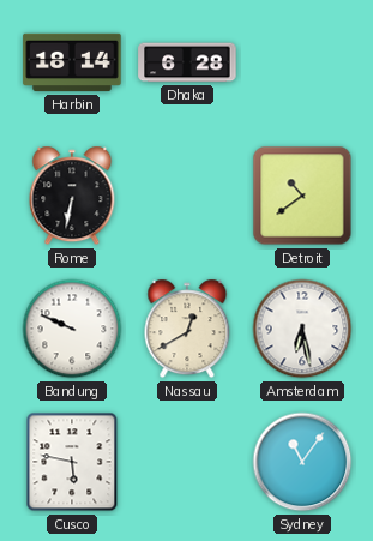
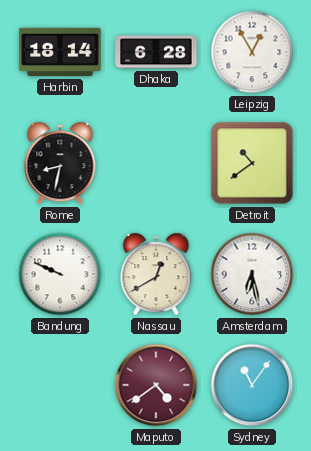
Leipzig: none -> 12:55
Rome: 6:32 -> 8:32
Cusco: 5:47 -> none
Maputo: none -> 4:39
